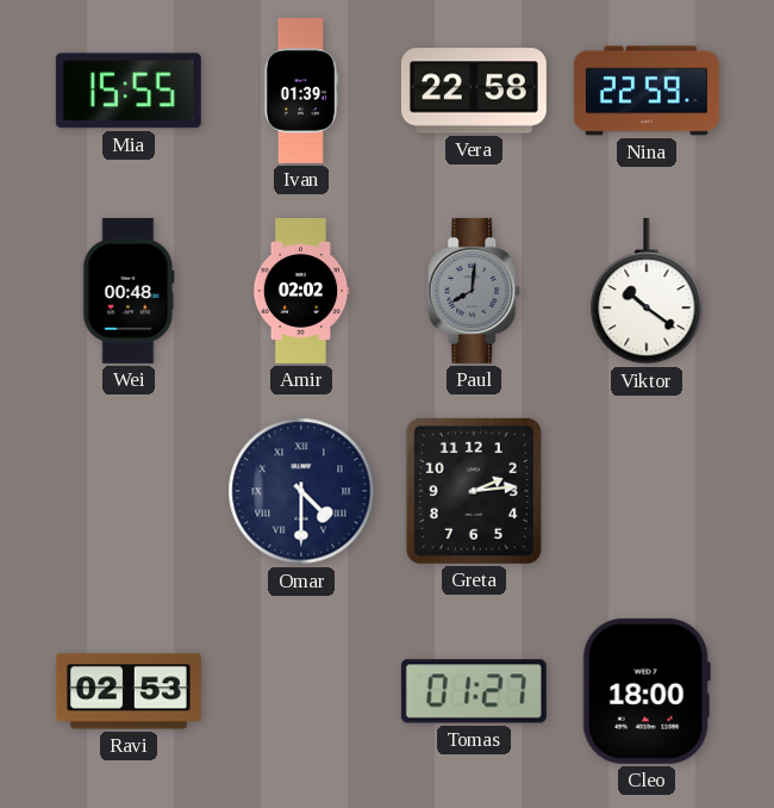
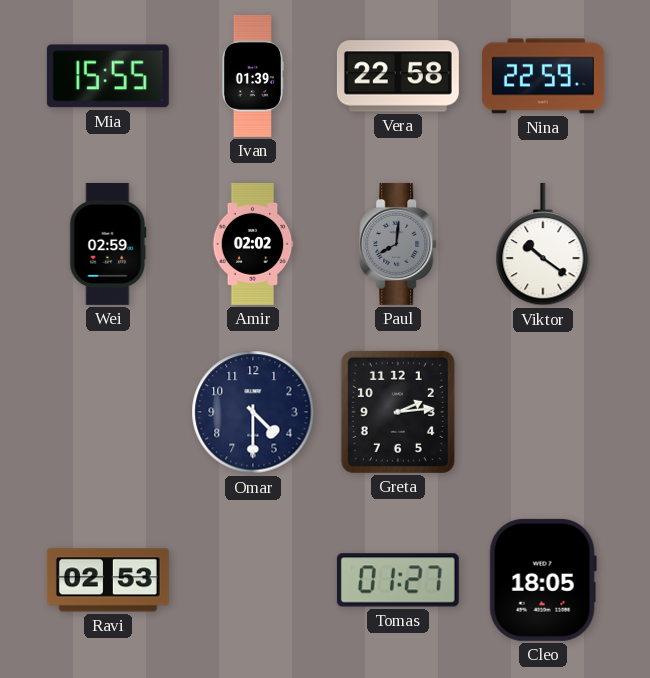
Wei: 00:48 -> 02:59
Omar numerals: Roman -> Arabic
Cleo: 18:00 -> 18:05
